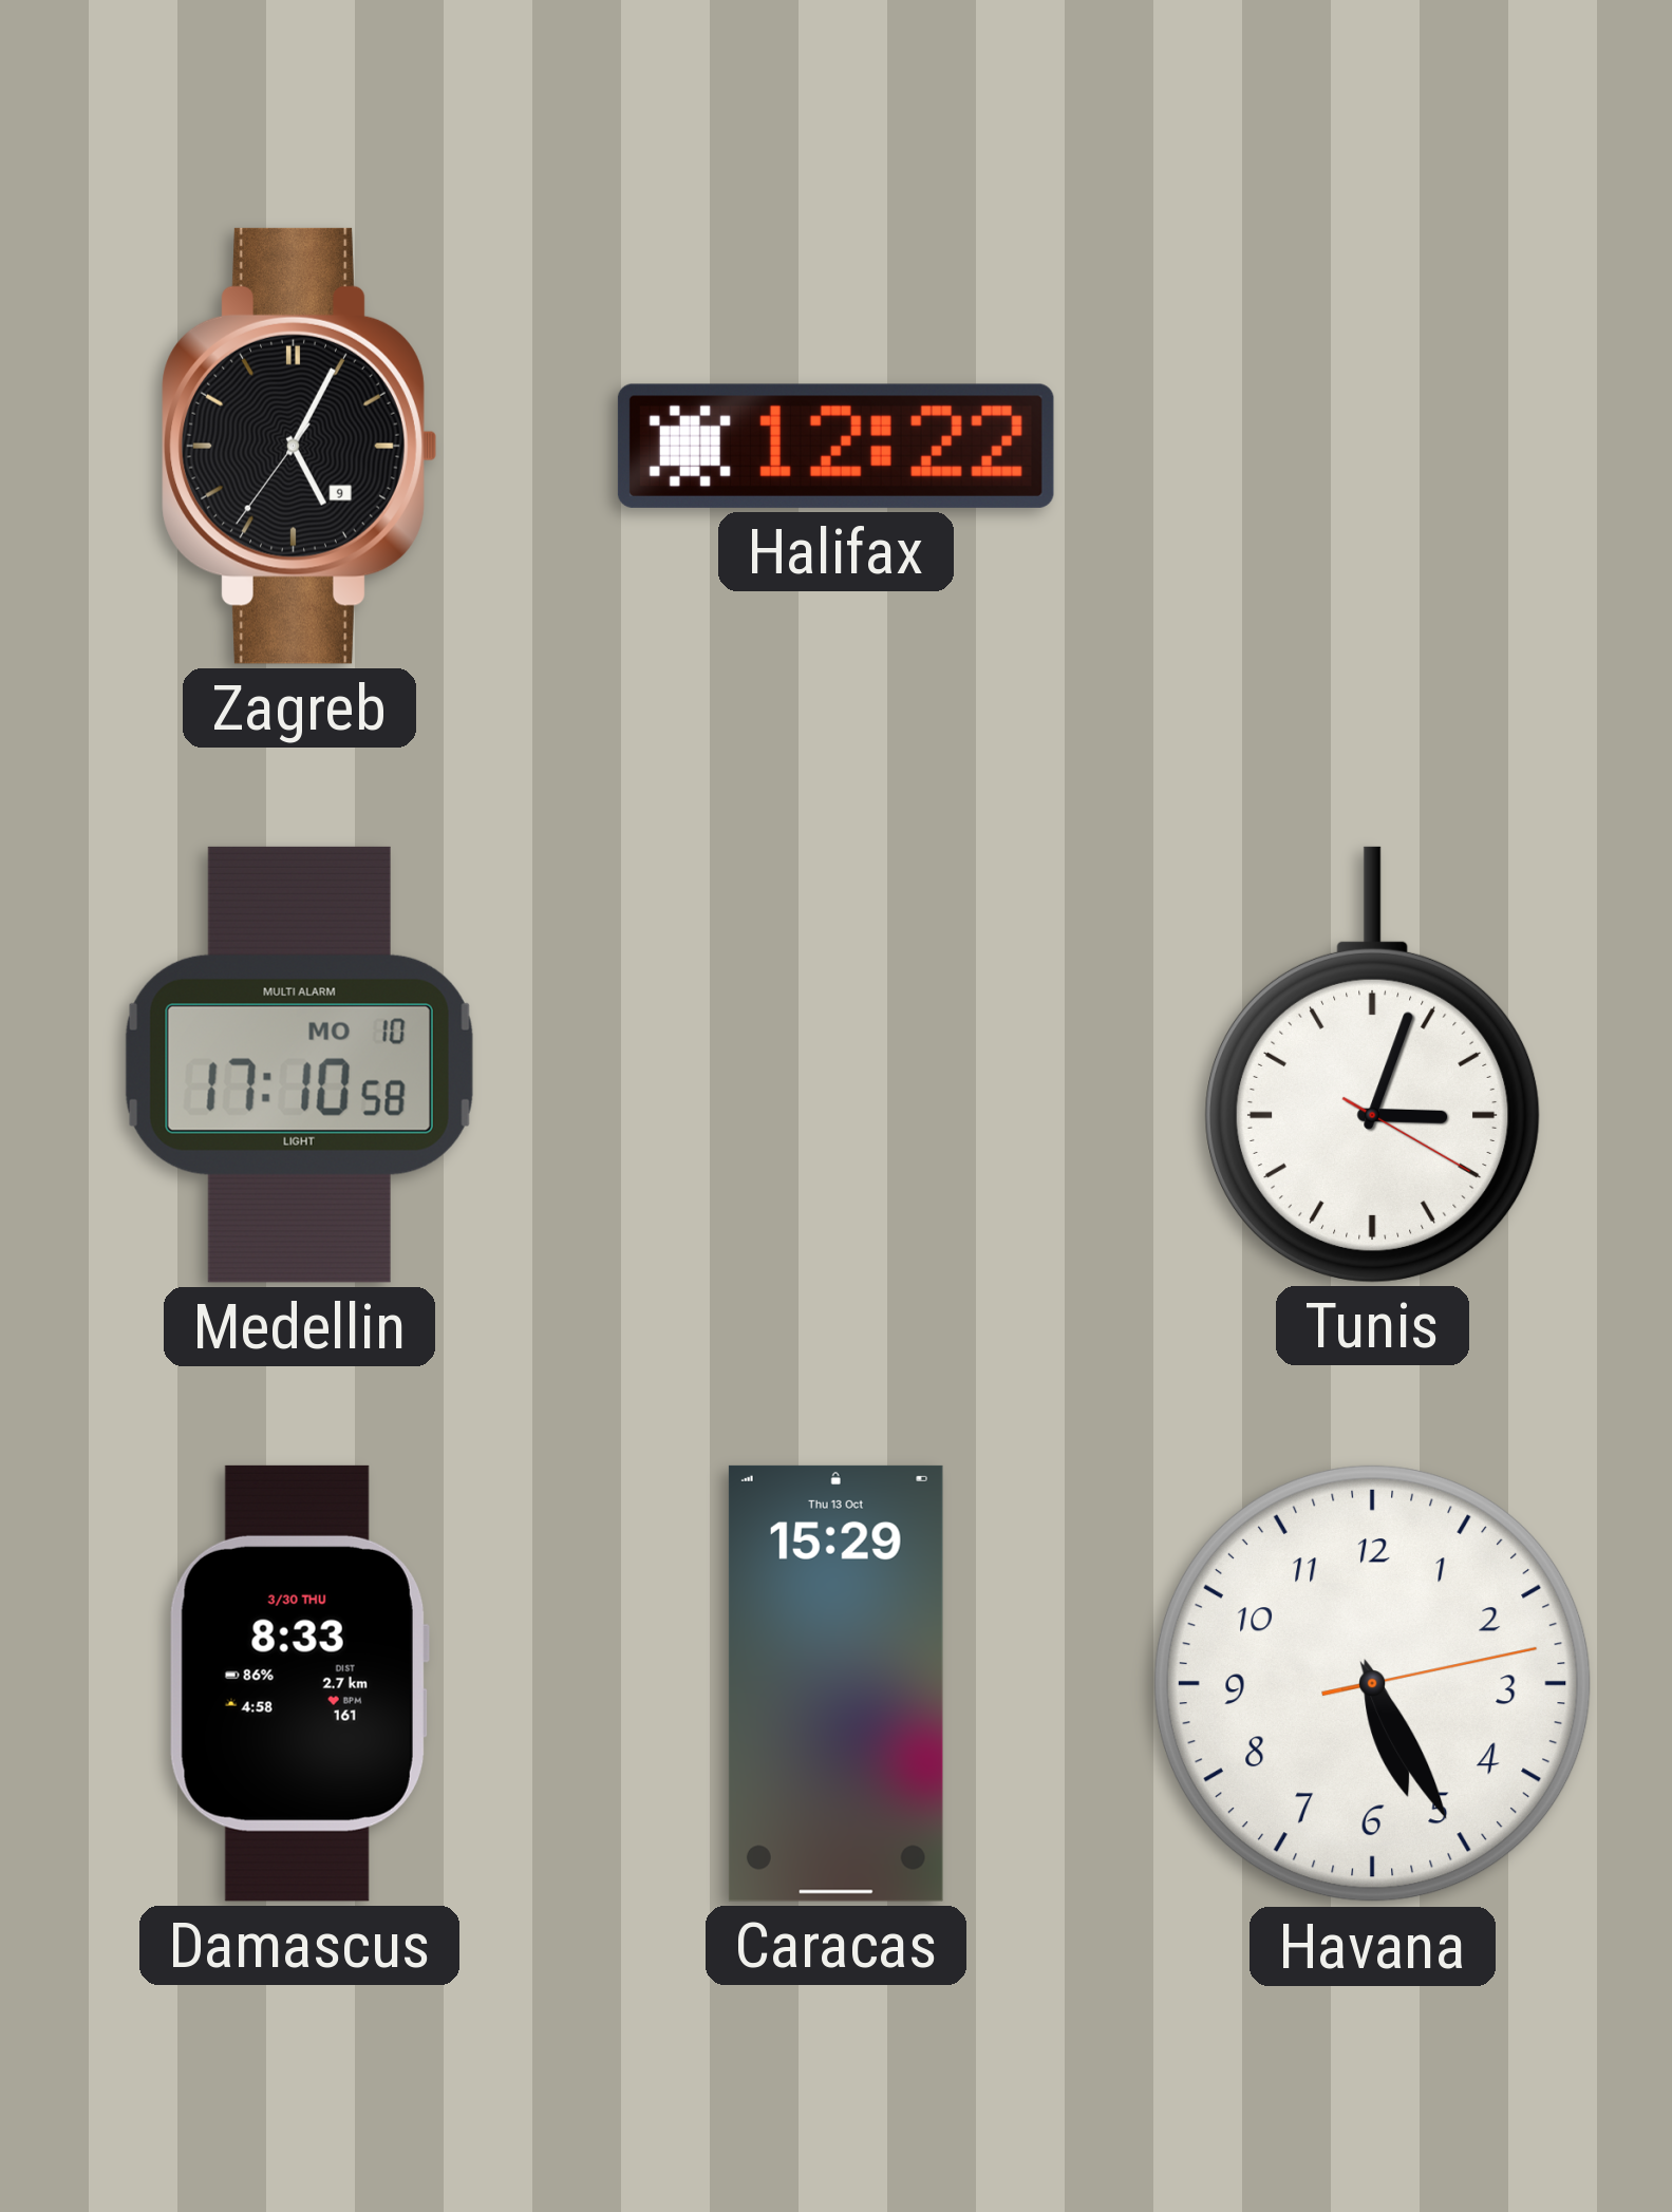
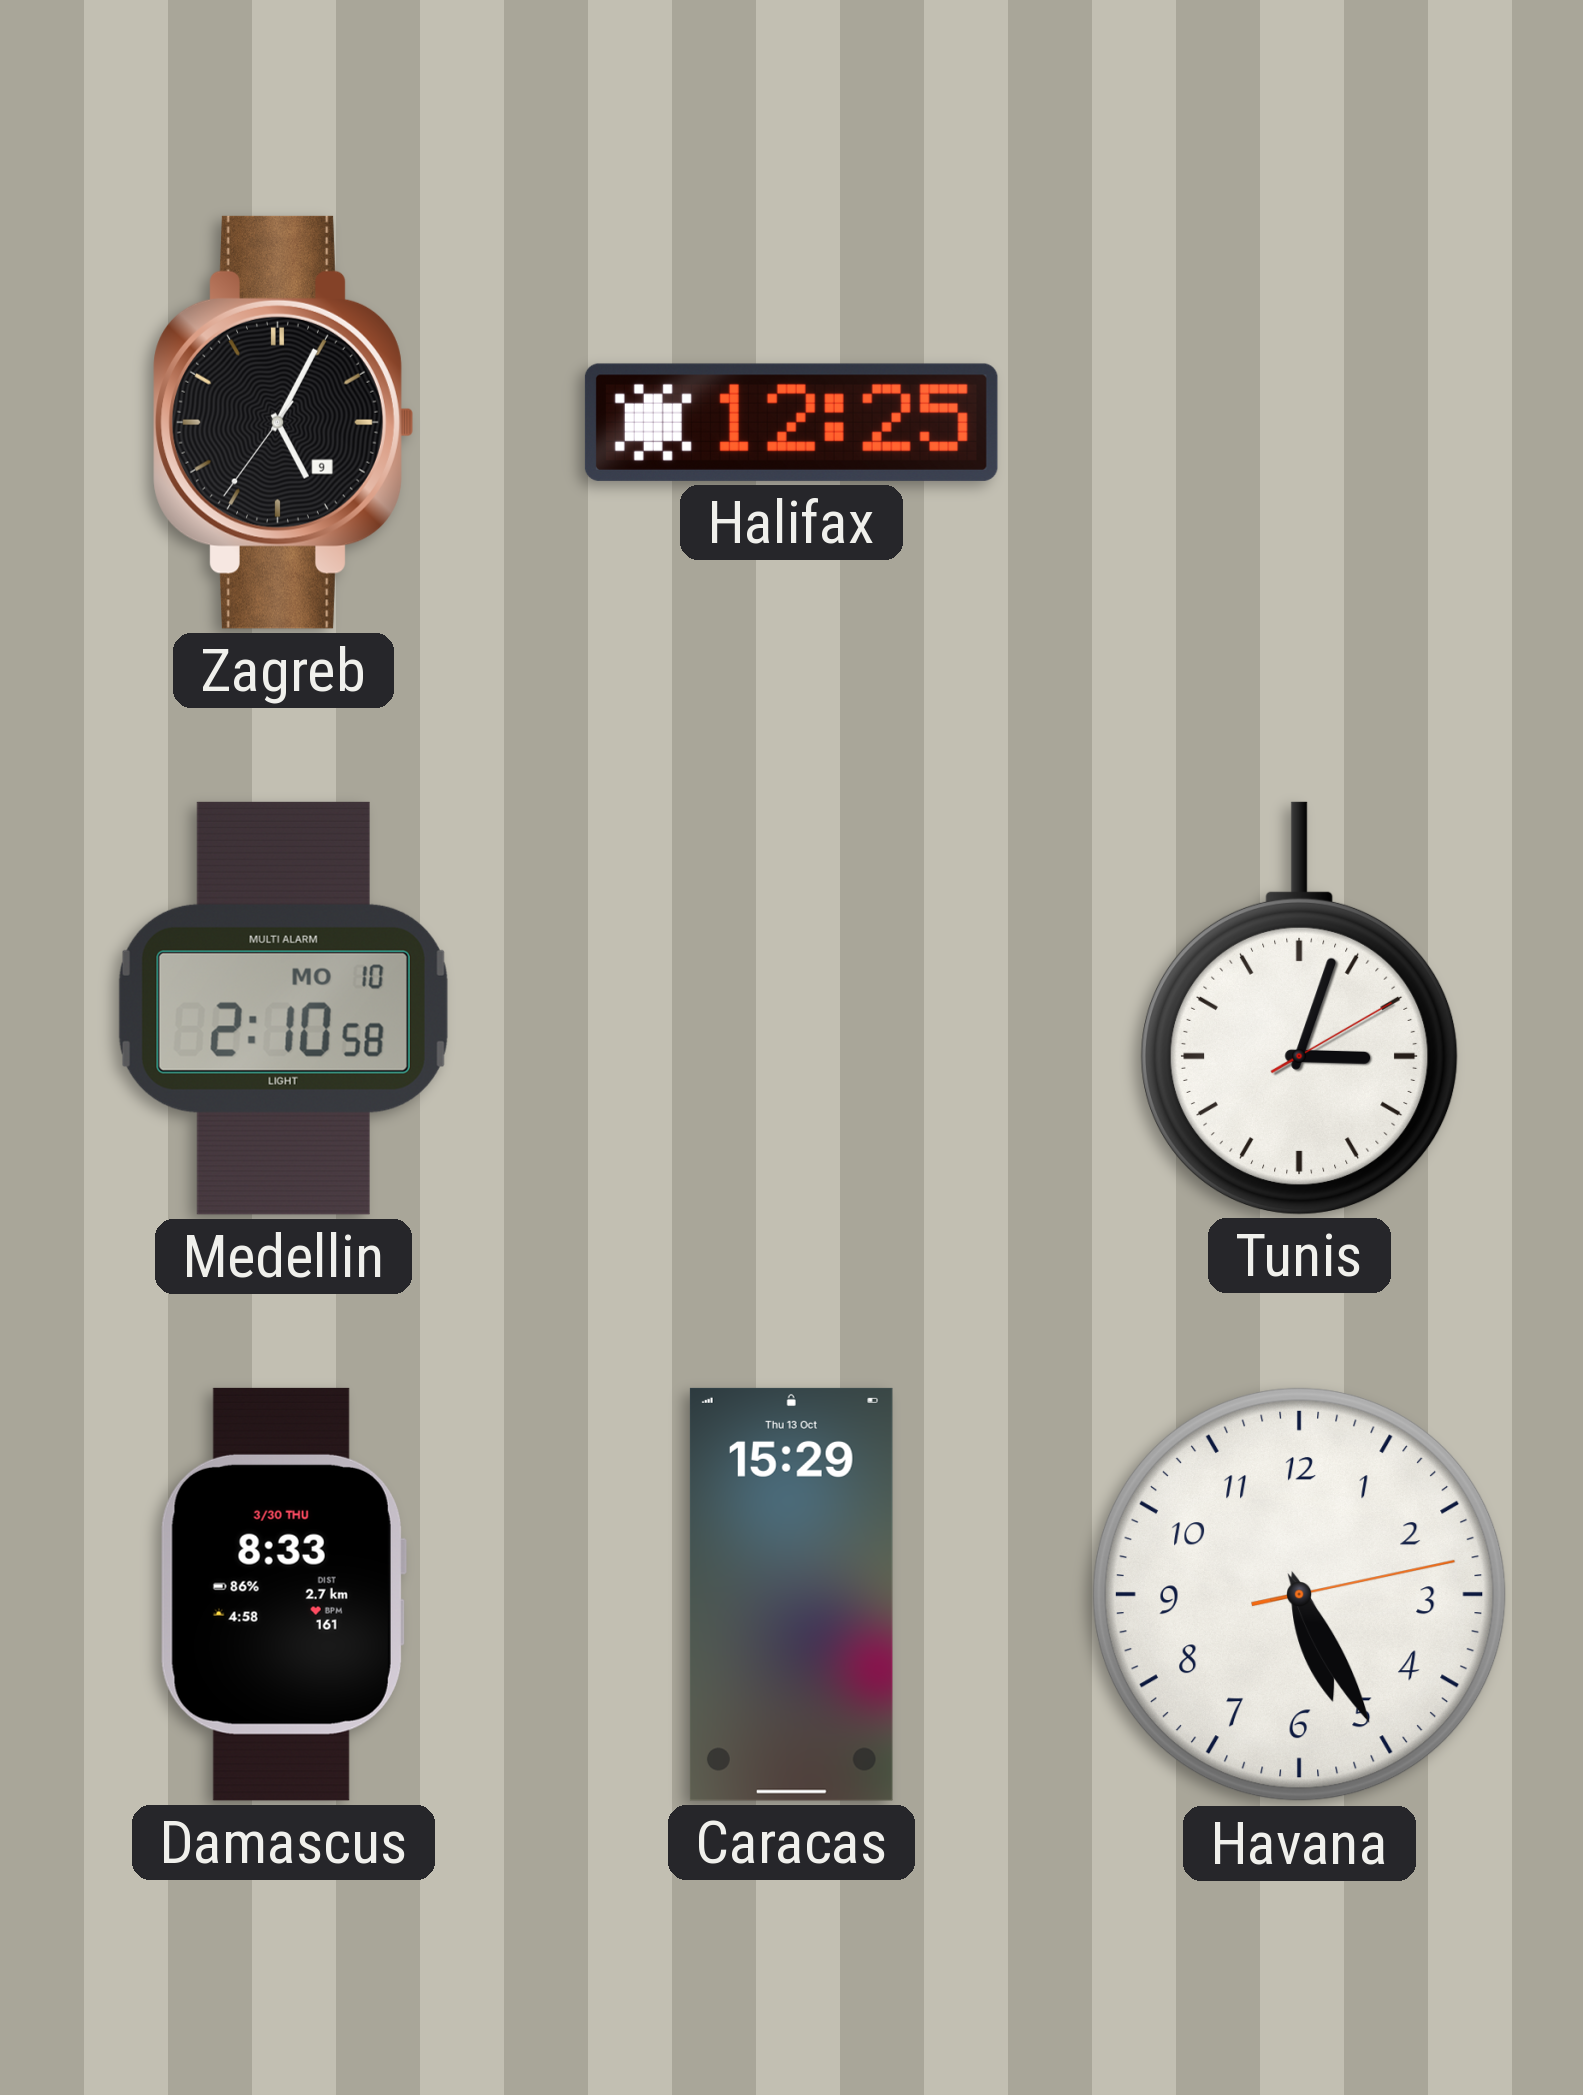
Halifax: 12:22 -> 12:25
Medellin: 17:10 -> 2:10
Tunis: 3:03:20 -> 3:03:10
